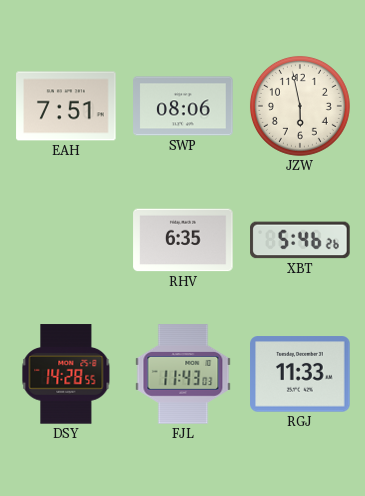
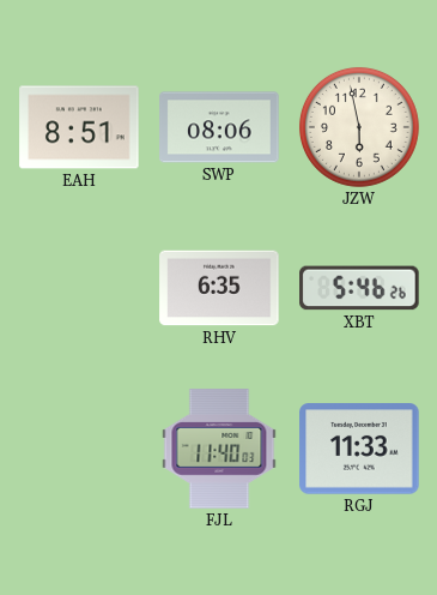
EAH: 7:51 -> 8:51
DSY: 14:28 -> none
FJL: 11:43 -> 11:40
